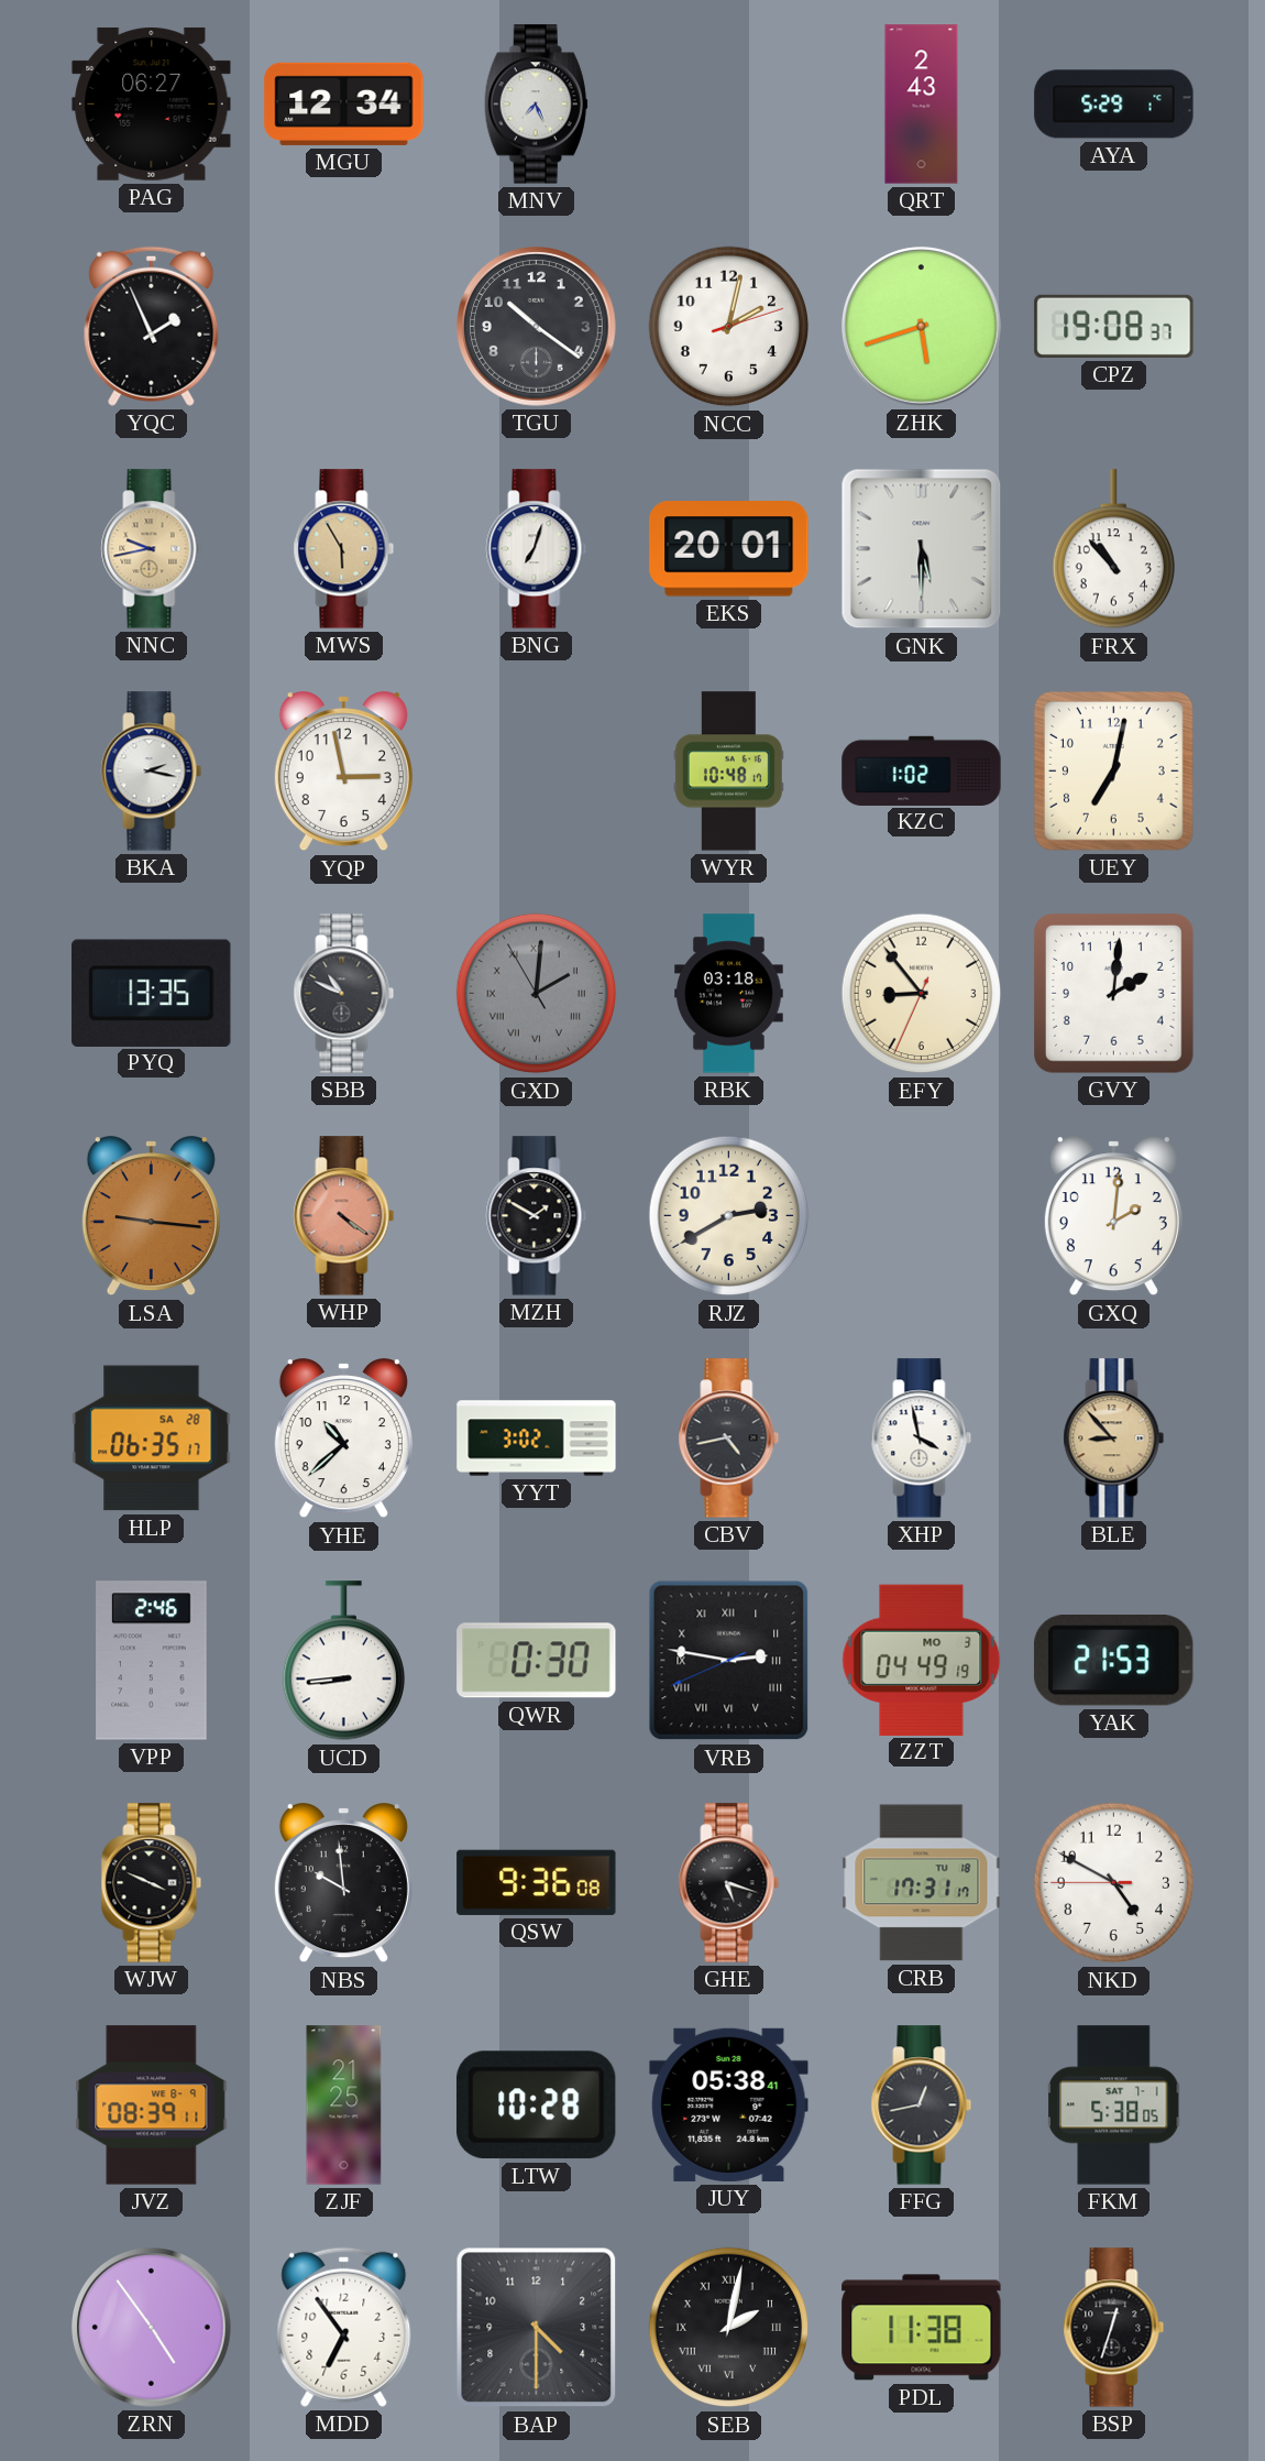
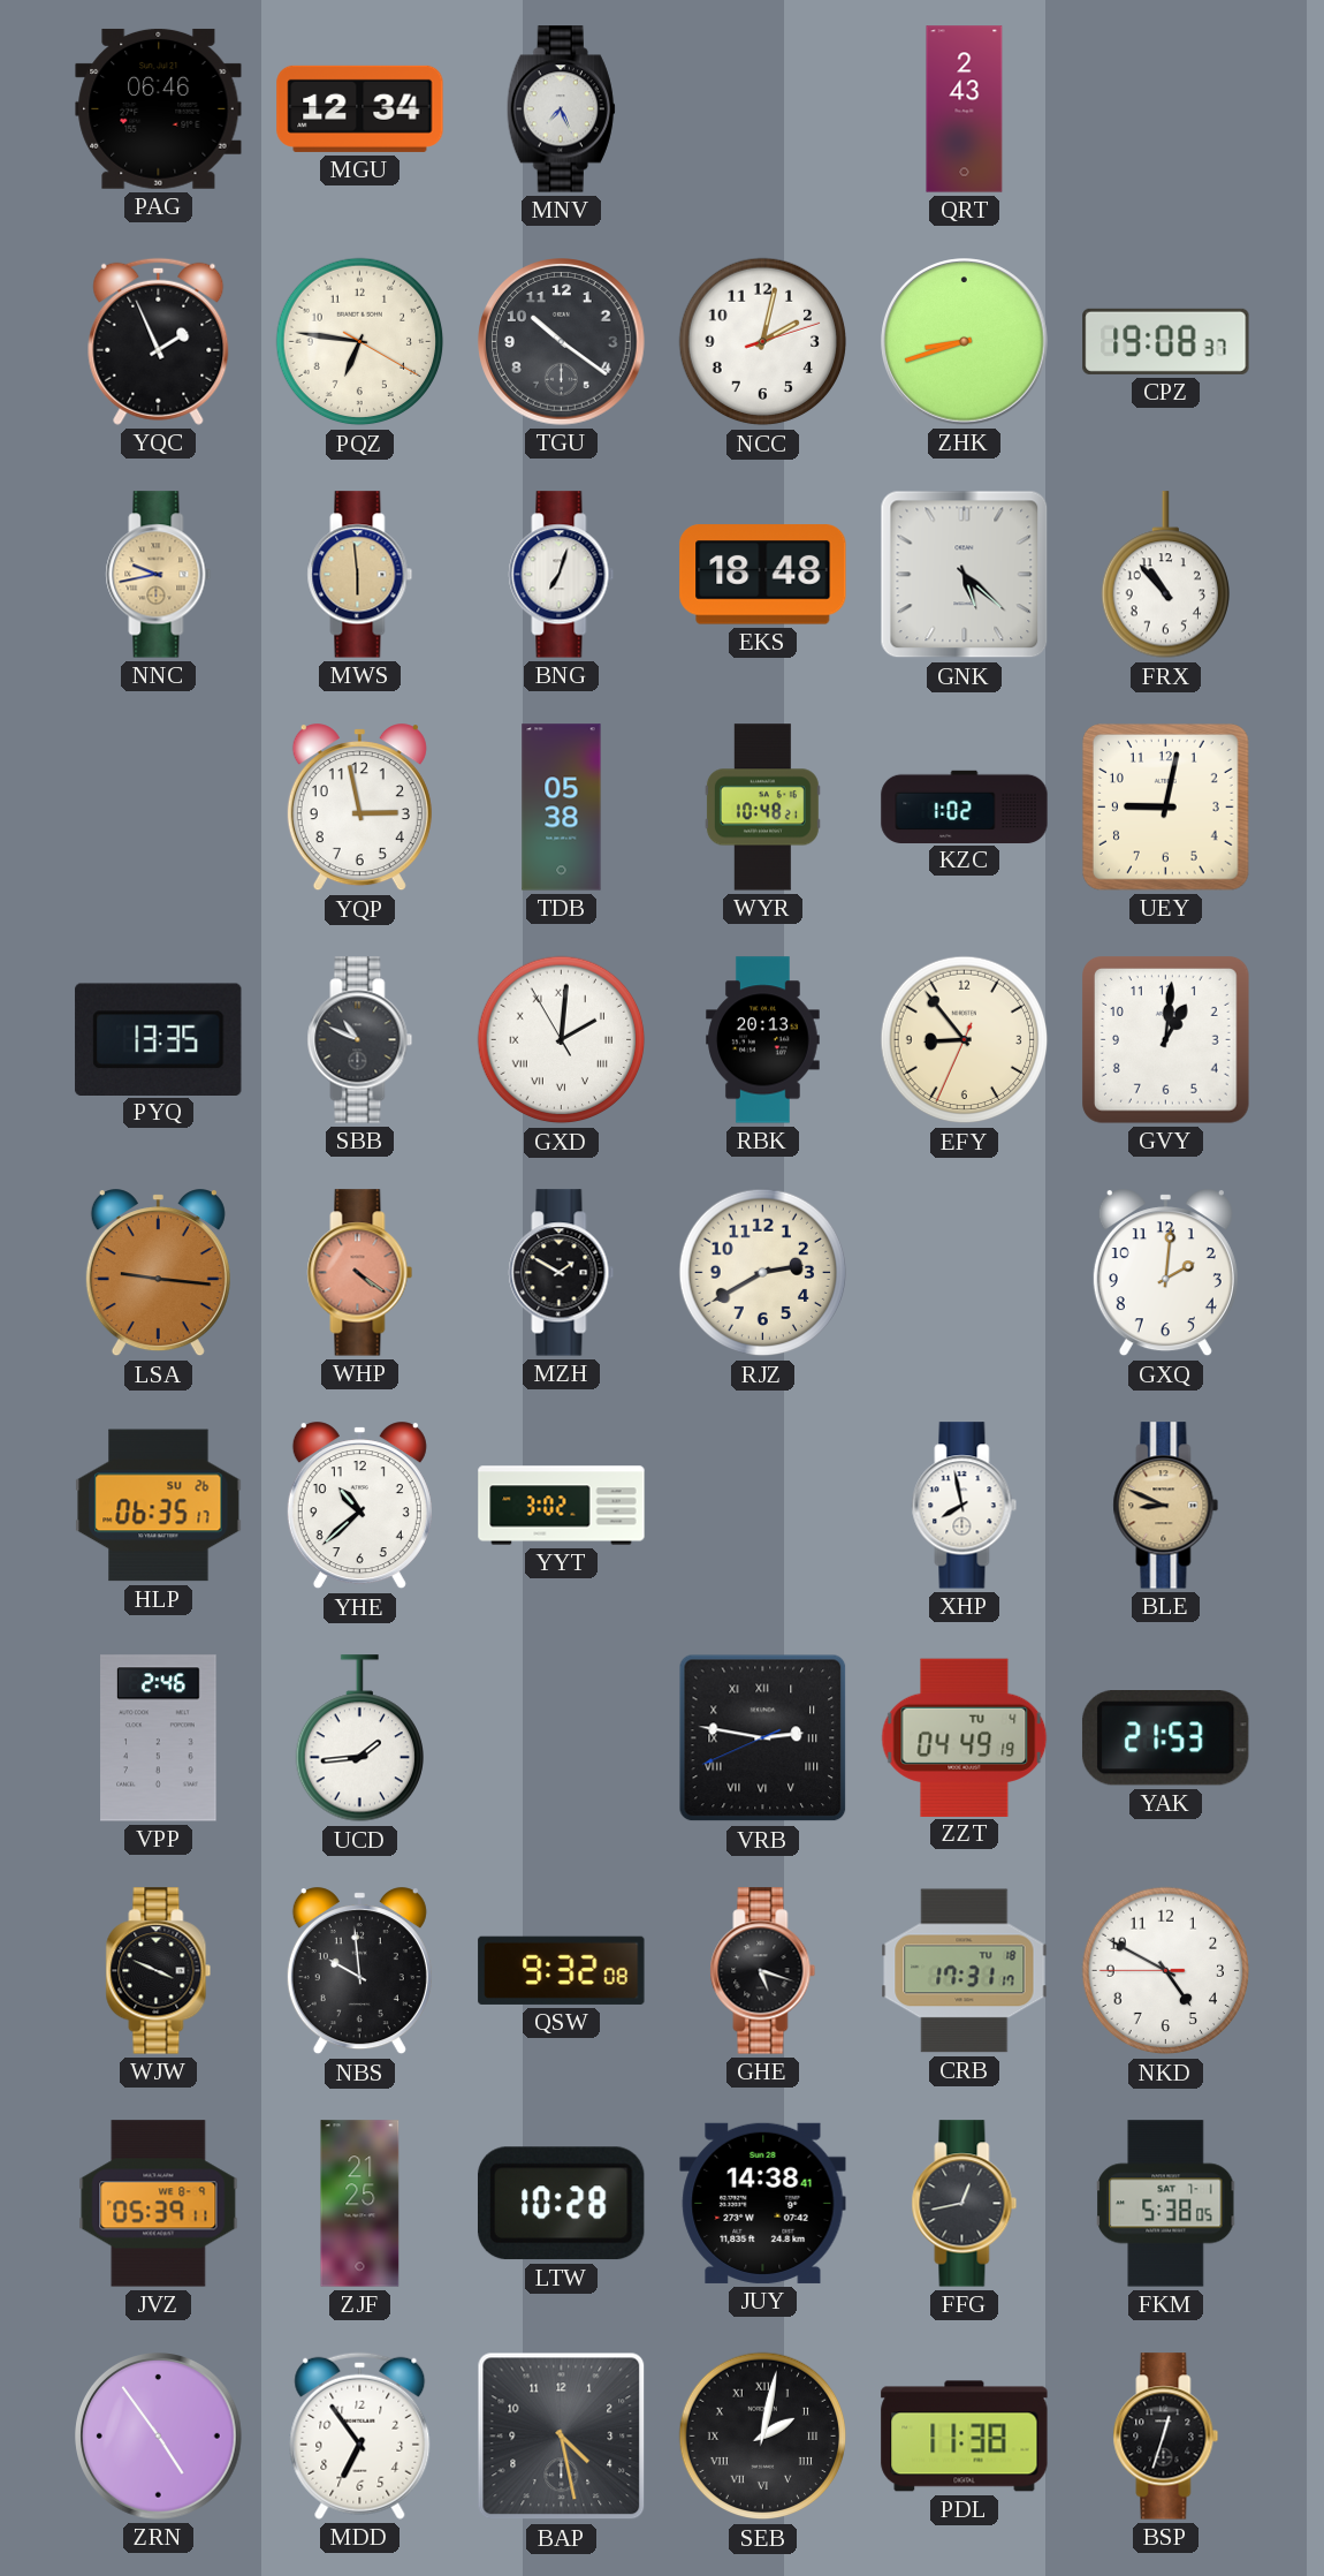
PAG: 06:27 -> 06:46
AYA: 5:29 -> none
PQZ: none -> 6:46
ZHK: 5:42 -> 8:42
MWS: 5:55 -> 5:59
EKS: 20:01 -> 18:48
GNK: 5:30 -> 5:22
BKA: 2:17 -> none
TDB: none -> 05:38
WYR: 10:48:17 -> 10:48:21
UEY: 7:02 -> 9:02
GXD dial: grey -> white
RBK: 03:18 -> 20:13
GVY: 2:01 -> 1:01
HLP date: SA 28 -> SU 26
CBV: 4:43 -> none
XHP: 3:58 -> 7:58
BLE: 8:53 -> 8:49
UCD: 8:44 -> 1:44
QWR: 0:30 -> none
ZZT date: MO 3 -> TU 4
QSW: 9:36 -> 9:32
JVZ: 08:39 -> 05:39
JUY: 05:38 -> 14:38
BAP: 4:30 -> 4:28
